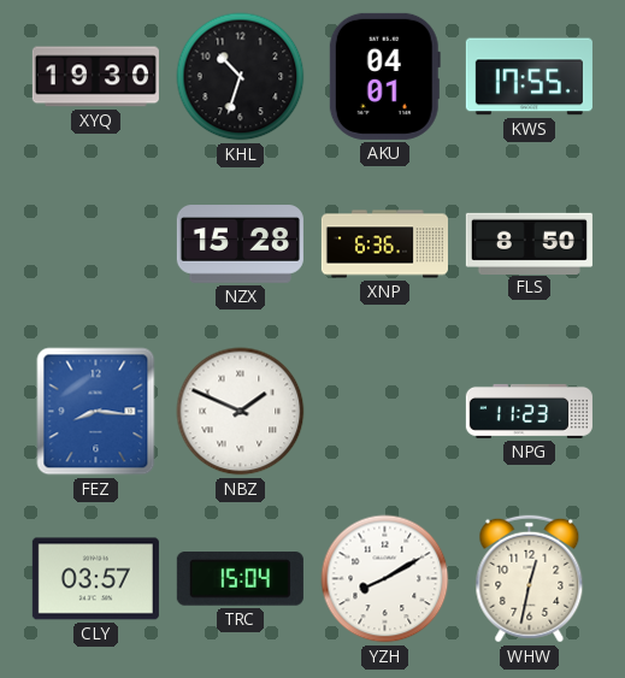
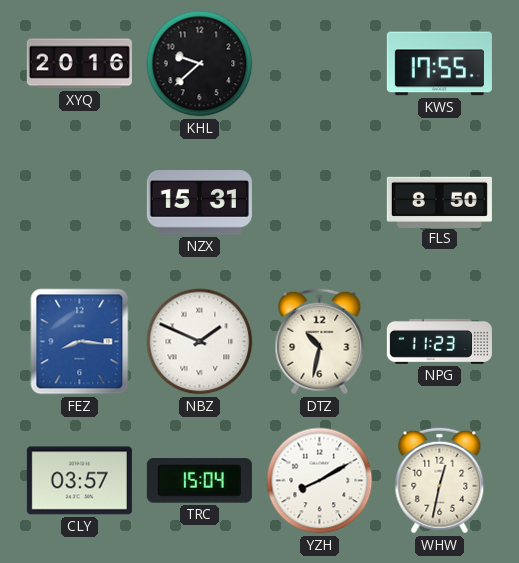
XYQ: 19:30 -> 20:16
KHL: 10:33 -> 9:38
AKU: 04:01 -> none
NZX: 15:28 -> 15:31
XNP: 6:36 -> none
DTZ: none -> 10:32
